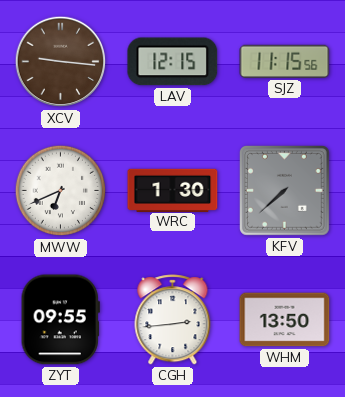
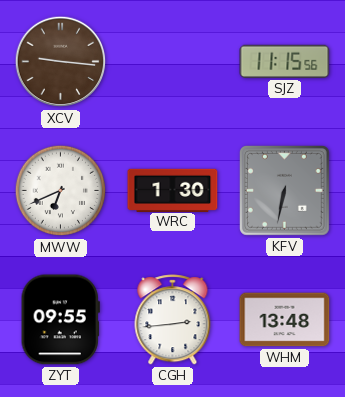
LAV: 12:15 -> none
KFV: 7:38 -> 6:32
WHM: 13:50 -> 13:48
